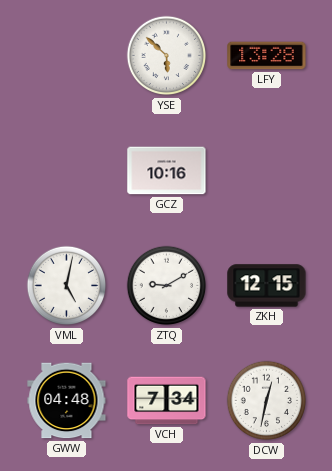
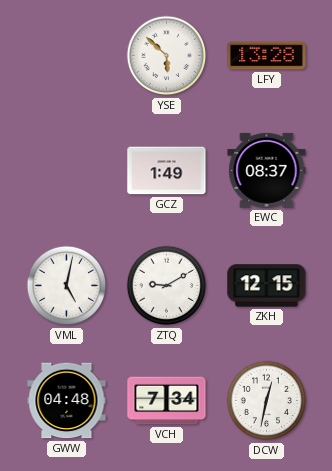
GCZ: 10:16 -> 1:49
EWC: none -> 08:37
